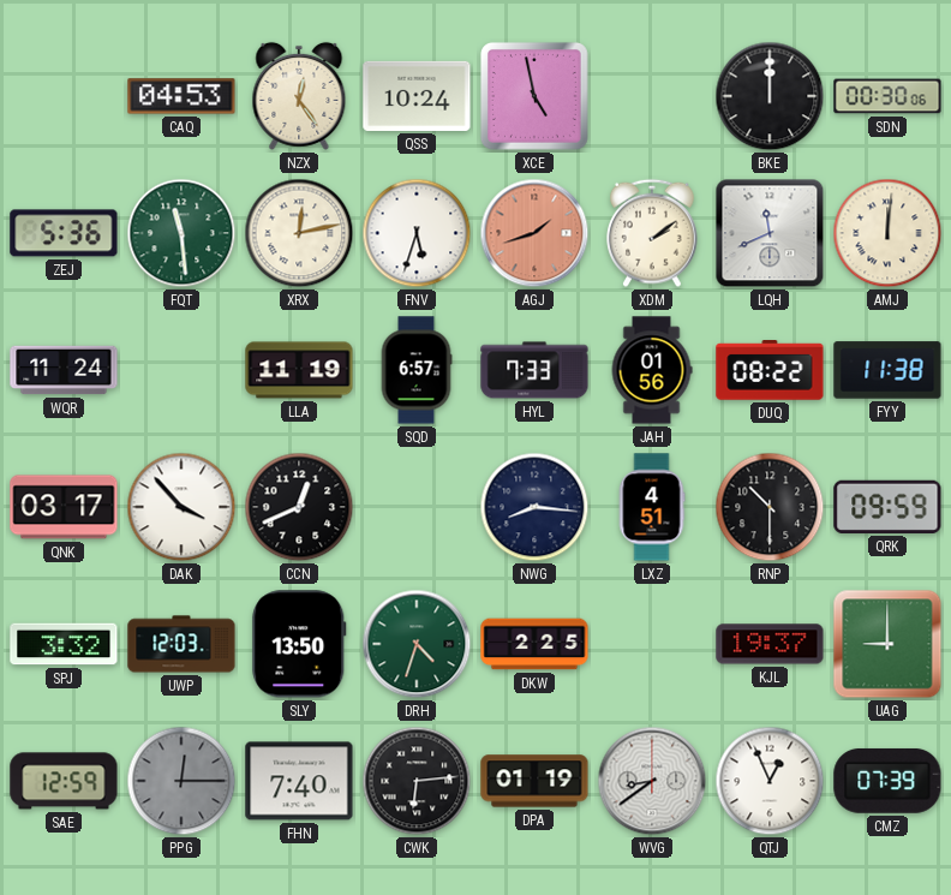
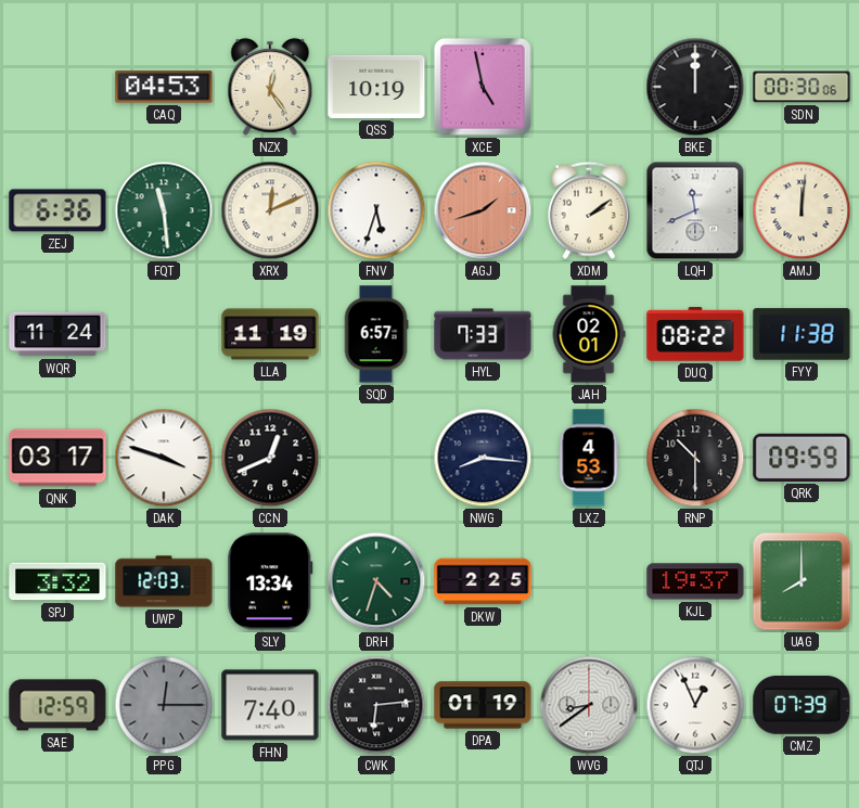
QSS: 10:24 -> 10:19
ZEJ: 5:36 -> 6:36
XRX: 12:13 -> 12:11
JAH: 01:56 -> 02:01
DAK: 3:53 -> 3:48
LXZ: 4:51 -> 4:53
SLY: 13:50 -> 13:34
UAG: 9:00 -> 8:00
